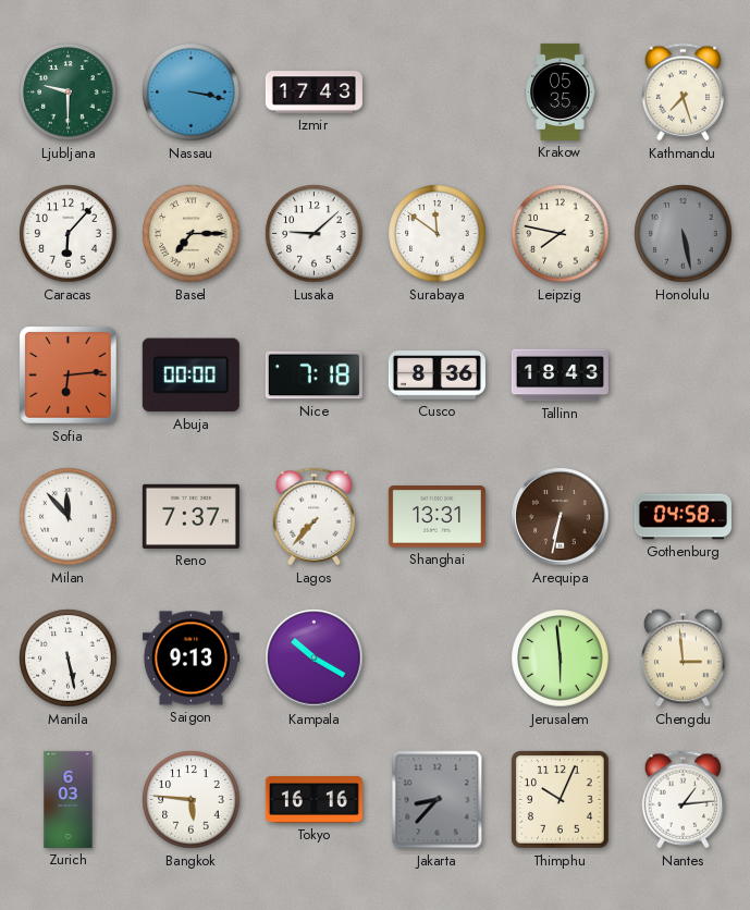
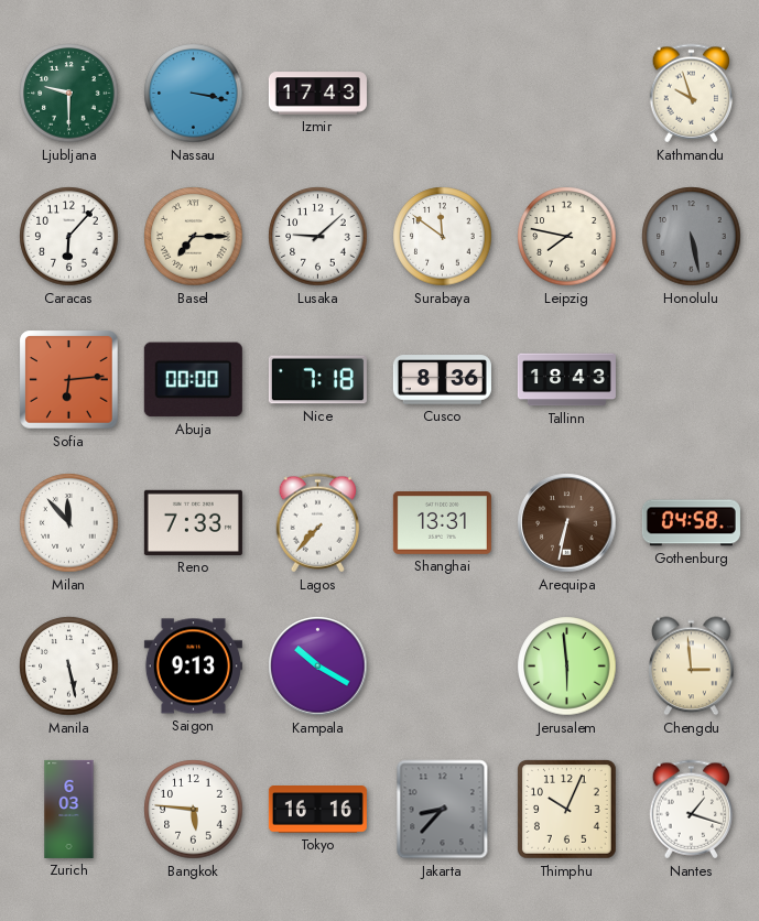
Krakow: 05:35 -> none
Kathmandu: 7:27 -> 9:57
Reno: 7:37 -> 7:33
Nantes: 1:14 -> 1:18
